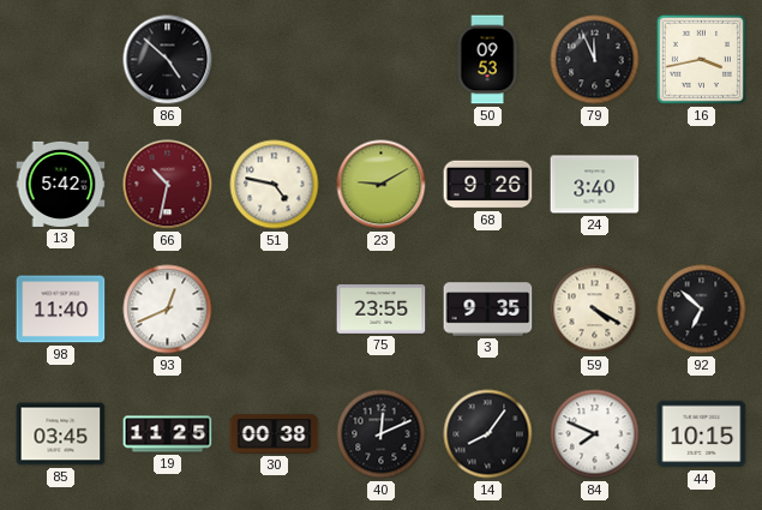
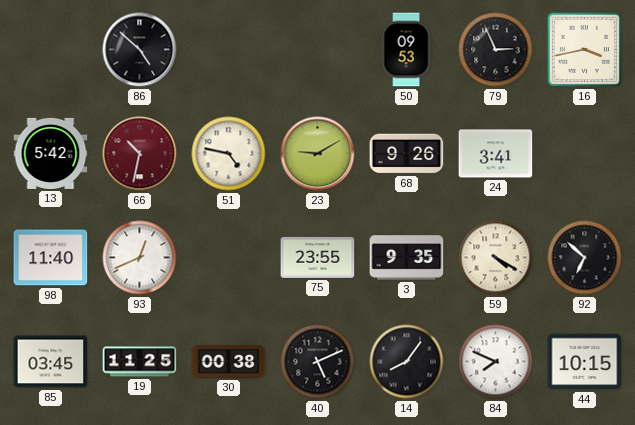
79: 11:56 -> 2:56
24: 3:40 -> 3:41
40: 12:11 -> 5:11
